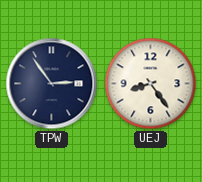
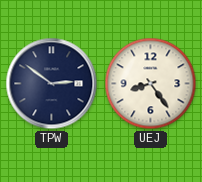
TPW: 2:54 -> 2:51
